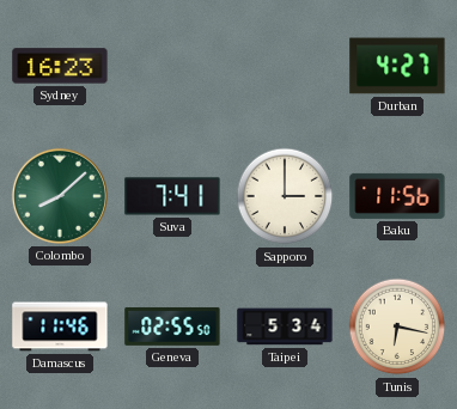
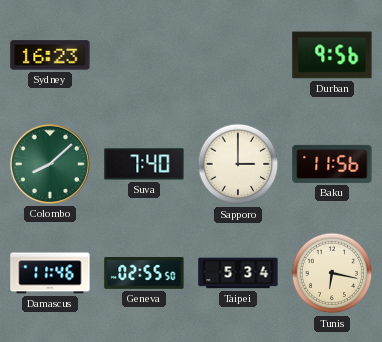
Durban: 4:27 -> 9:56
Suva: 7:41 -> 7:40
